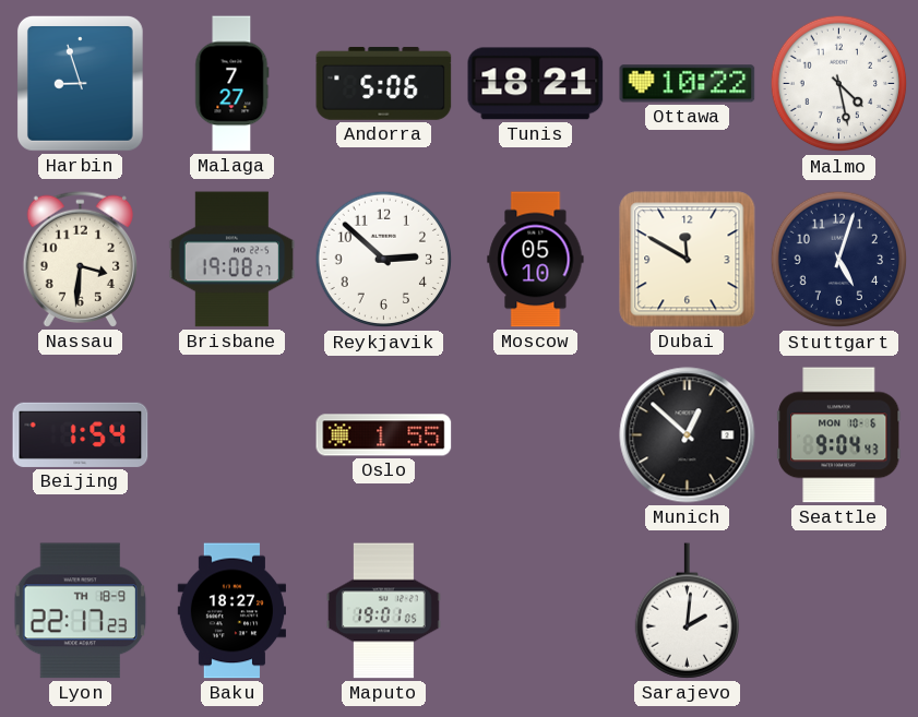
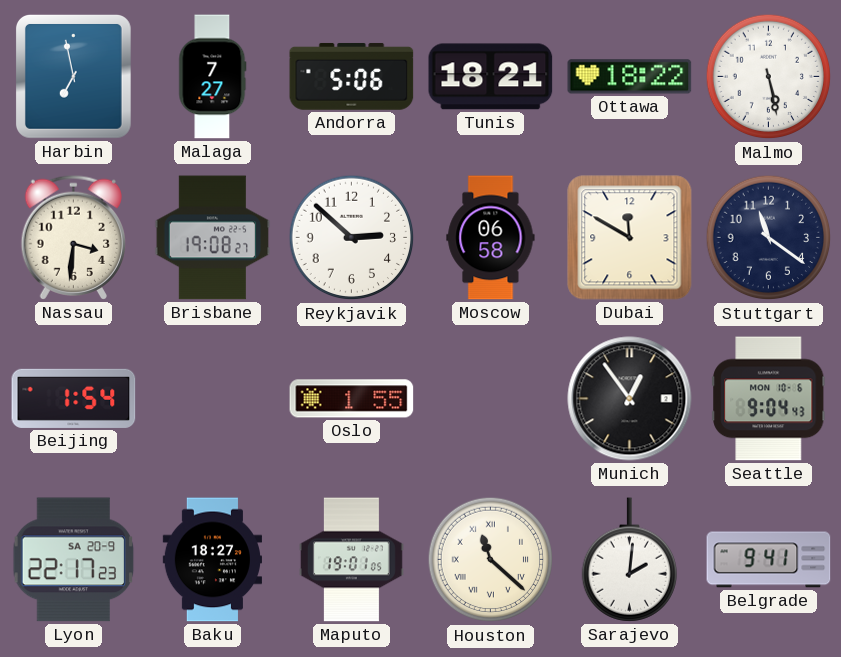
Harbin: 8:57 -> 6:58
Ottawa: 10:22 -> 18:22
Malmo: 4:28 -> 5:28
Moscow: 05:10 -> 06:58
Stuttgart: 5:03 -> 11:21
Munich: 12:52 -> 12:54
Lyon date: TH 18-9 -> SA 20-9
Houston: none -> 11:22
Belgrade: none -> 9:41
